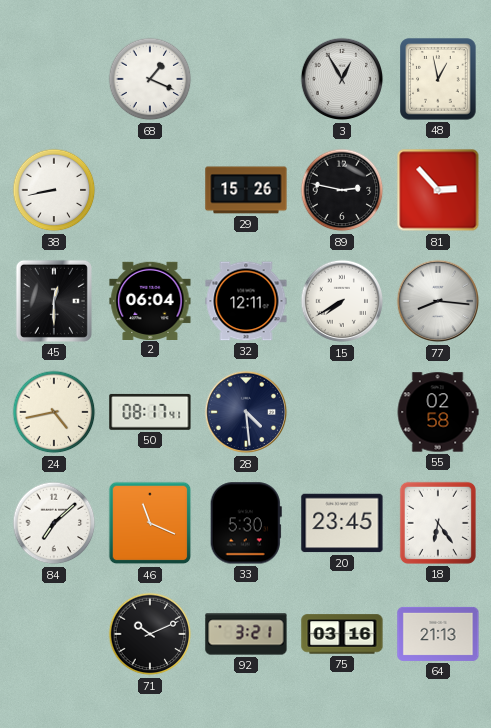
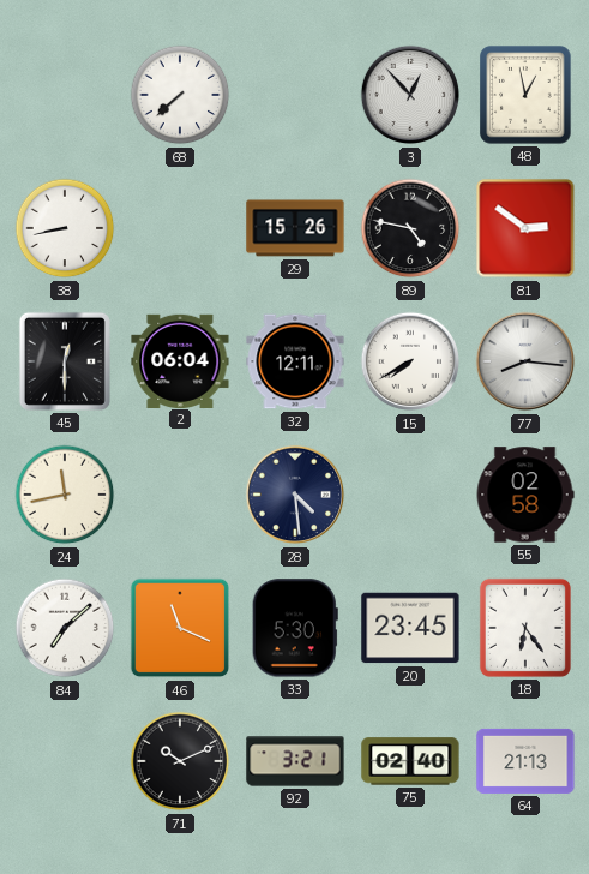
68: 1:19 -> 7:38
3: 12:55 -> 12:53
89: 2:47 -> 4:47
81: 2:53 -> 2:51
24: 4:43 -> 11:43
50: 08:17 -> none
75: 03:16 -> 02:40
